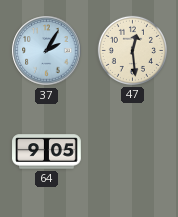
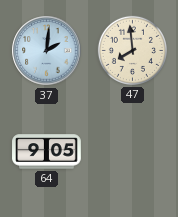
37: 2:05 -> 2:01
47: 12:29 -> 7:59
